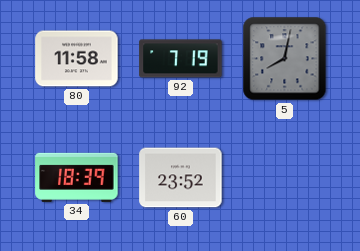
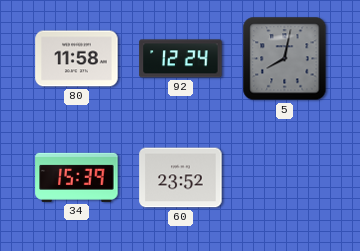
92: 7:19 -> 12:24
34: 18:39 -> 15:39
